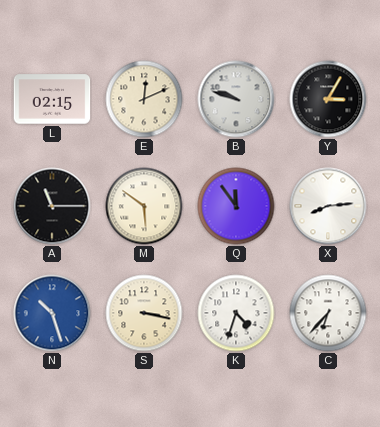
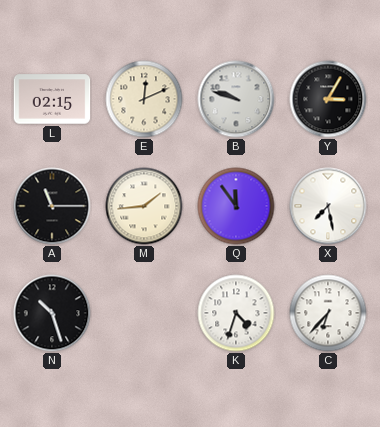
M: 5:51 -> 1:44
X: 8:14 -> 7:28
N dial: blue -> black
S: 3:17 -> none
